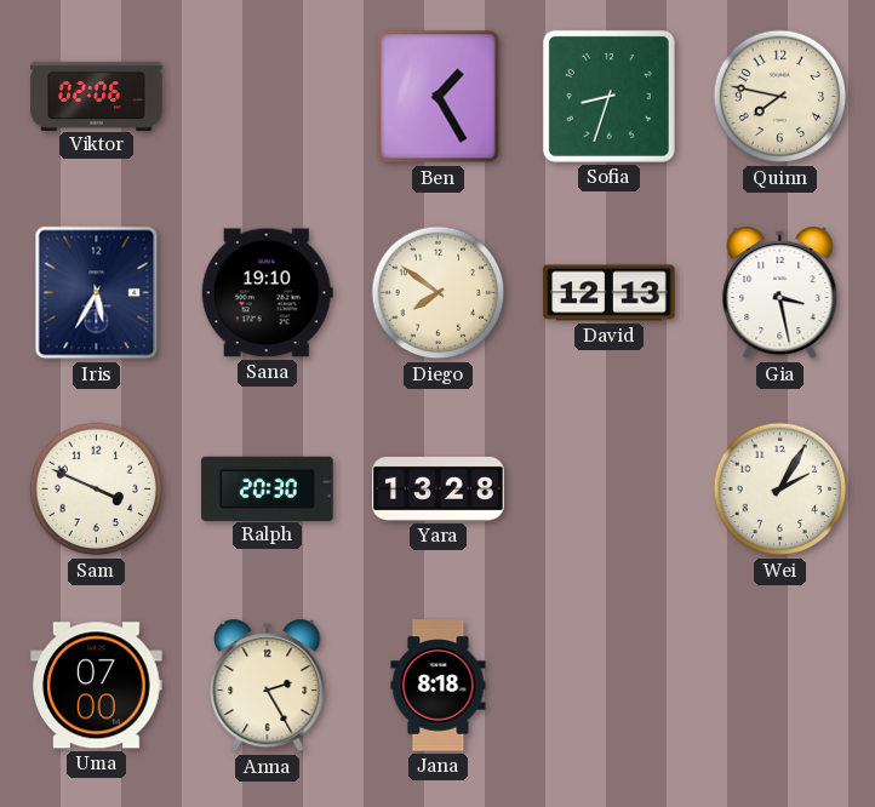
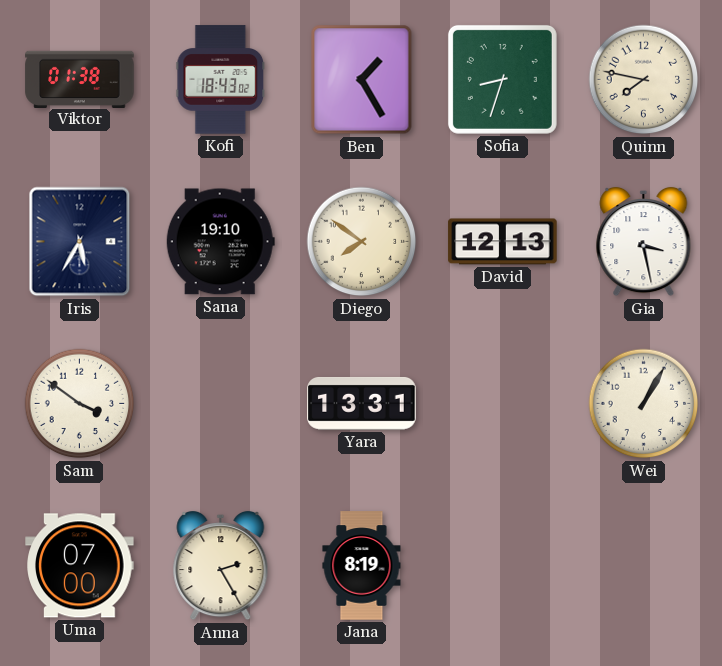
Viktor: 02:06 -> 01:38
Kofi: none -> 18:43
Sam: 3:49 -> 3:51
Ralph: 20:30 -> none
Yara: 13:28 -> 13:31
Wei: 2:05 -> 1:05
Jana: 8:18 -> 8:19
